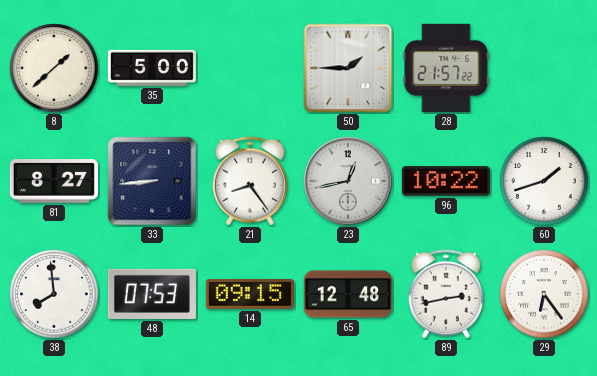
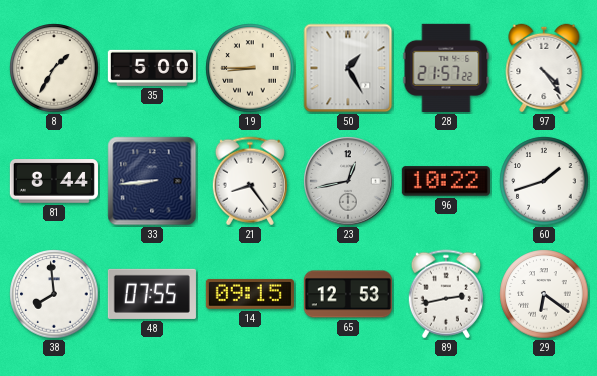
8: 1:38 -> 1:35
19: none -> 8:45
50: 1:45 -> 1:25
97: none -> 4:24
81: 8:27 -> 8:44
48: 07:53 -> 07:55
65: 12:48 -> 12:53
29: 6:24 -> 6:21
